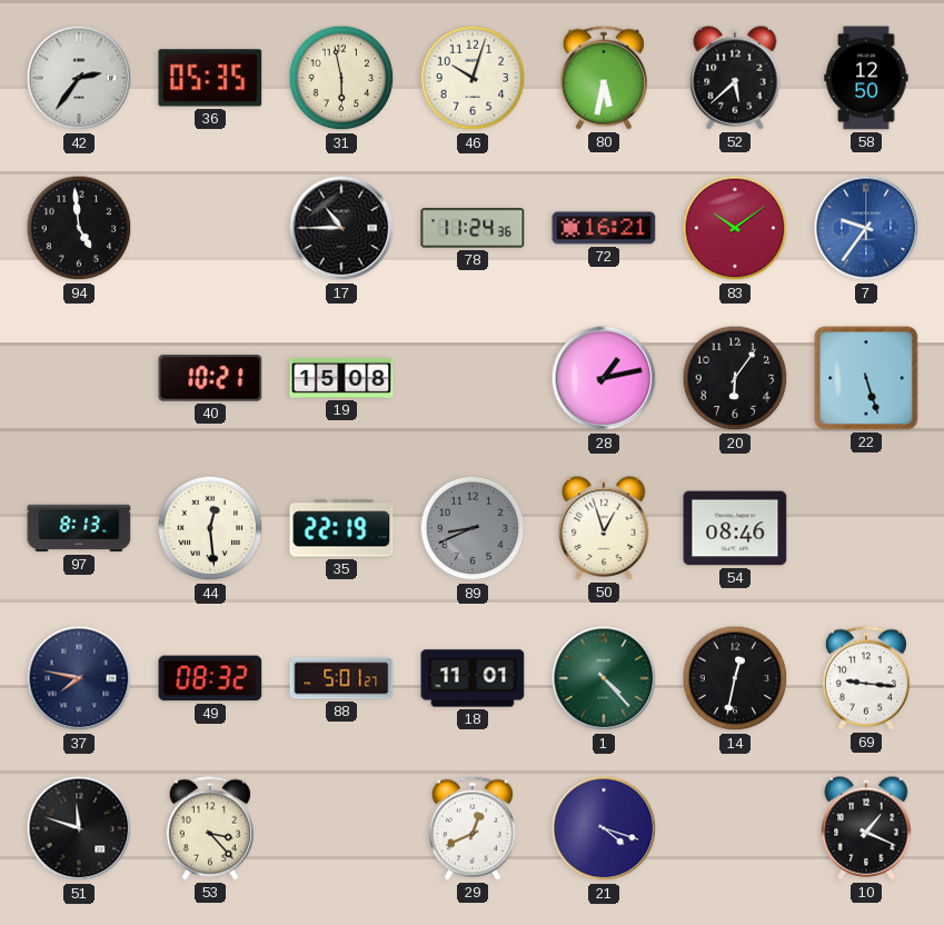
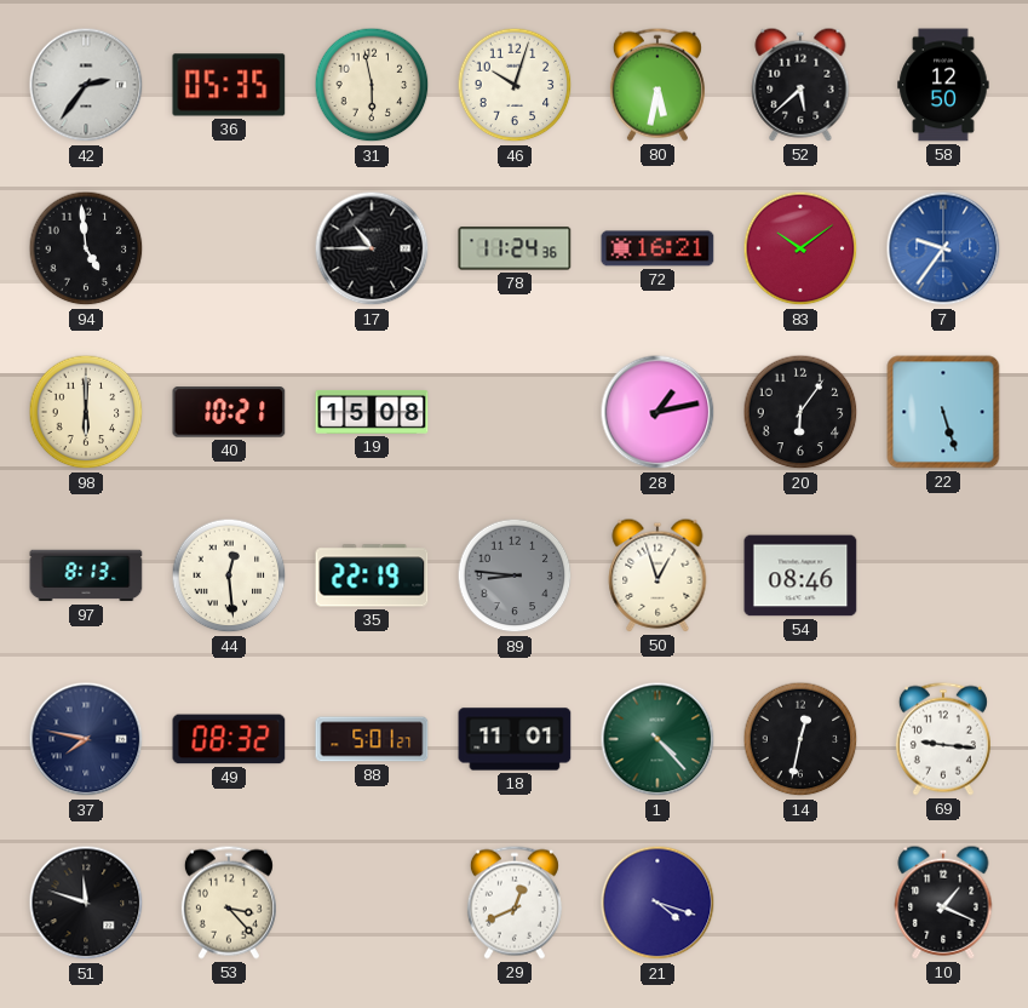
98: none -> 6:00
89: 8:41 -> 8:46
